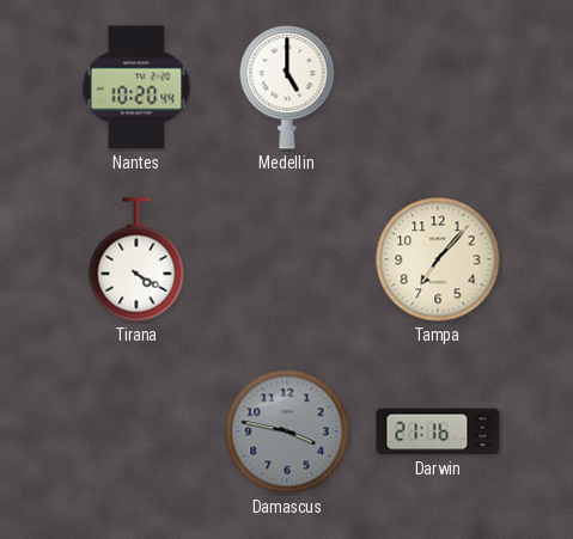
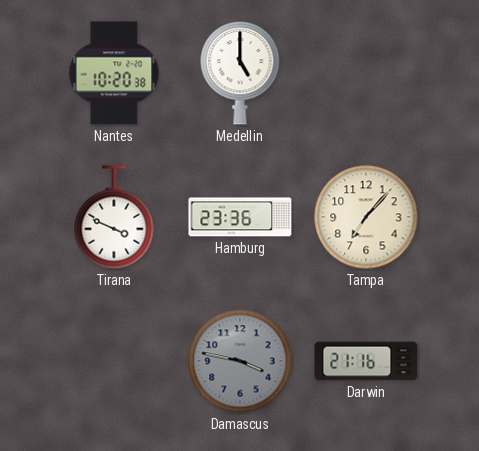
Nantes: 10:20:44 -> 10:20:38
Tirana: 4:20 -> 3:49
Hamburg: none -> 23:36
